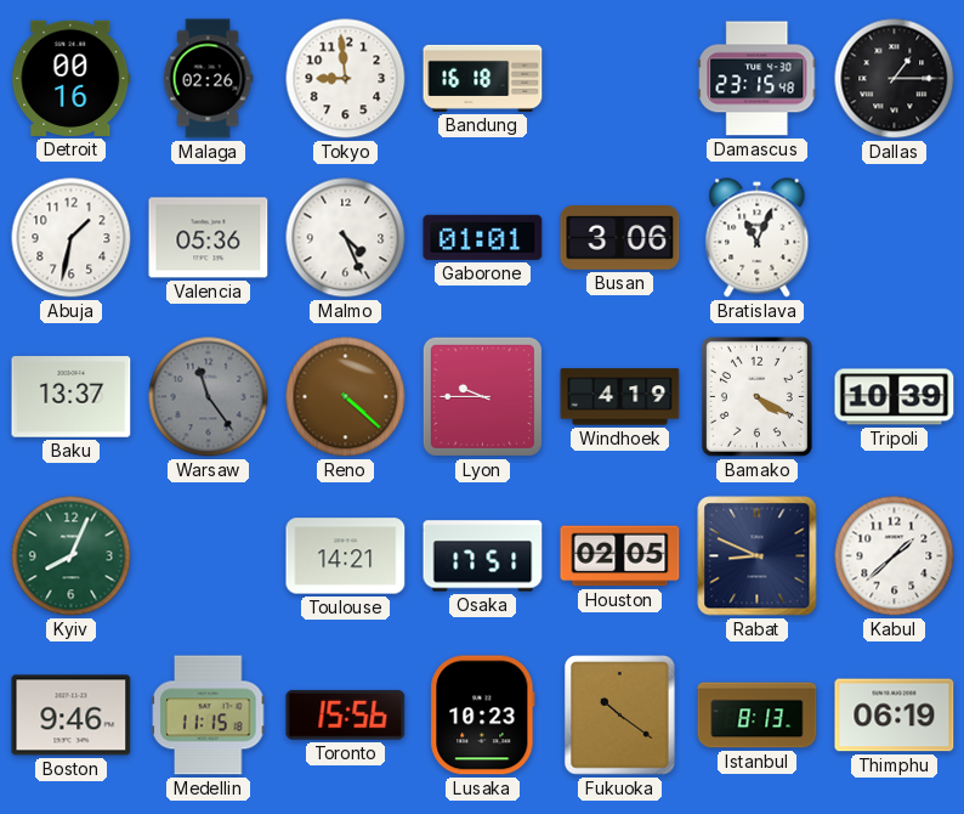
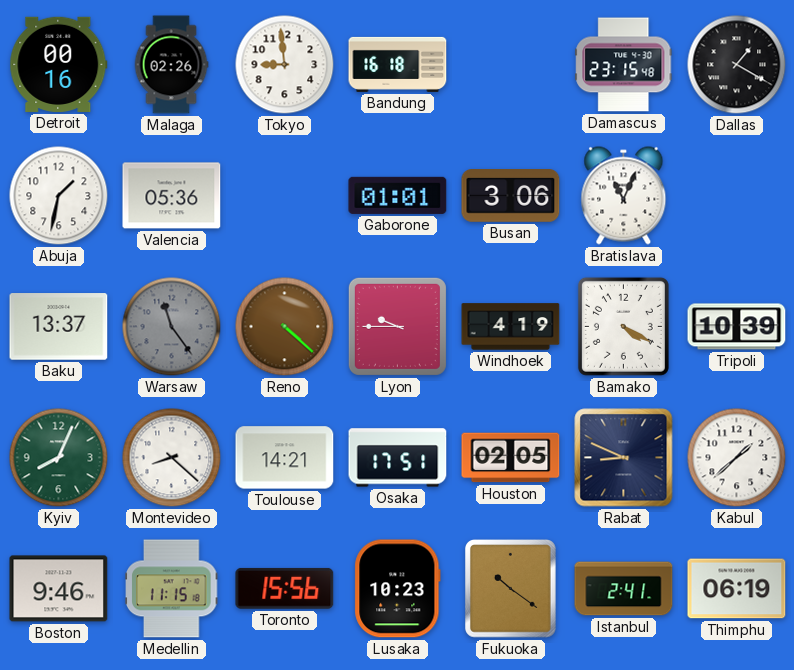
Dallas: 1:15 -> 1:20
Malmo: 4:26 -> none
Montevideo: none -> 8:22
Istanbul: 8:13 -> 2:41
